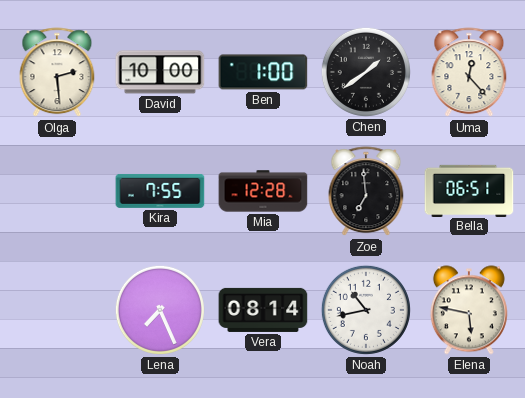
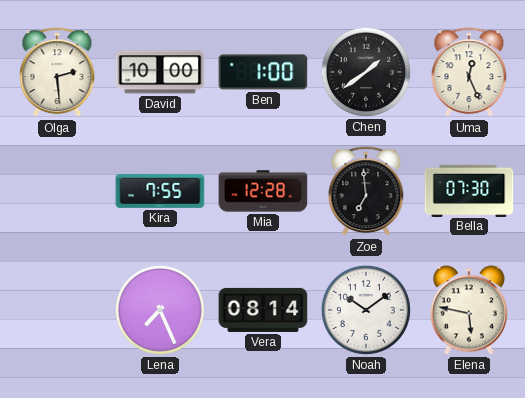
Uma: 12:23 -> 12:26
Bella: 06:51 -> 07:30
Noah: 10:43 -> 10:09
